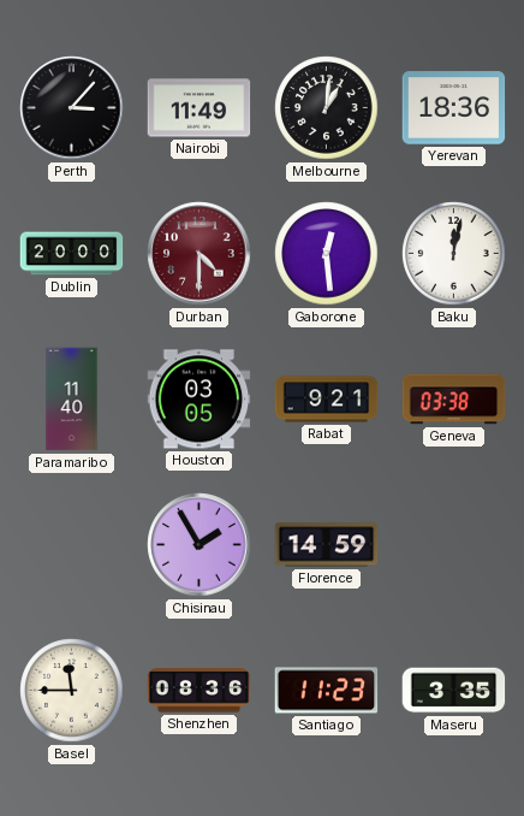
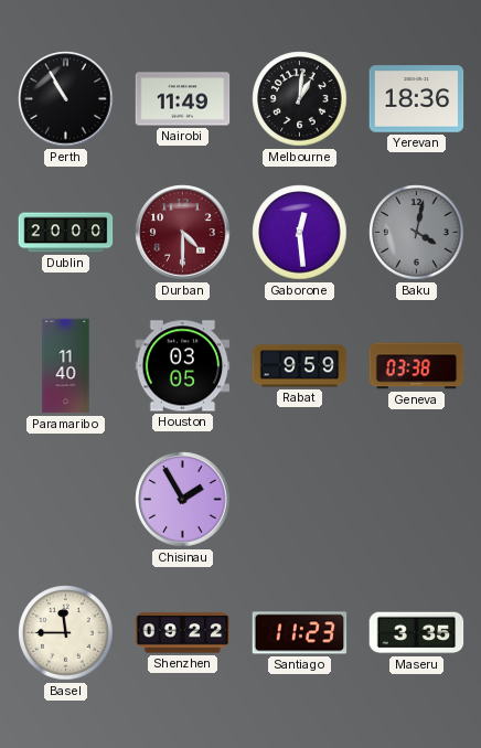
Perth: 3:07 -> 10:55
Baku: 12:02 -> 4:02
Baku dial: white -> grey
Rabat: 9:21 -> 9:59
Florence: 14:59 -> none
Shenzhen: 08:36 -> 09:22
